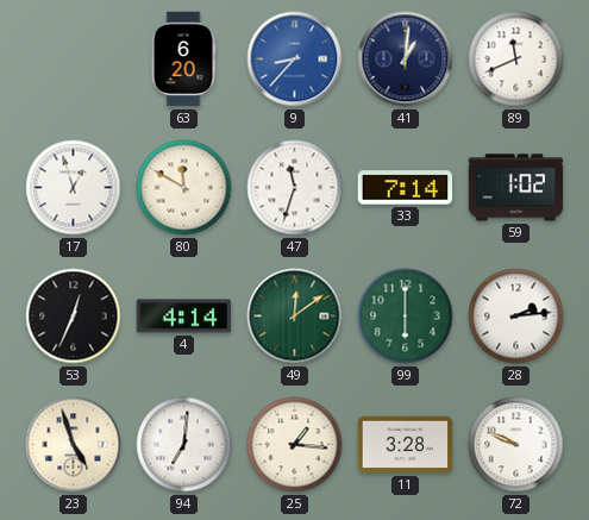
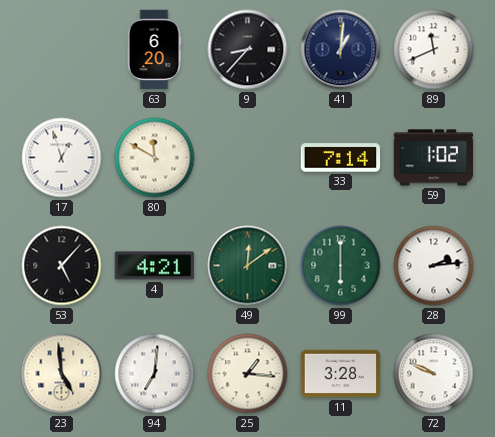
9 dial: blue -> black
47: 11:33 -> none
53: 12:34 -> 5:07
4: 4:14 -> 4:21
23: 4:57 -> 4:59
